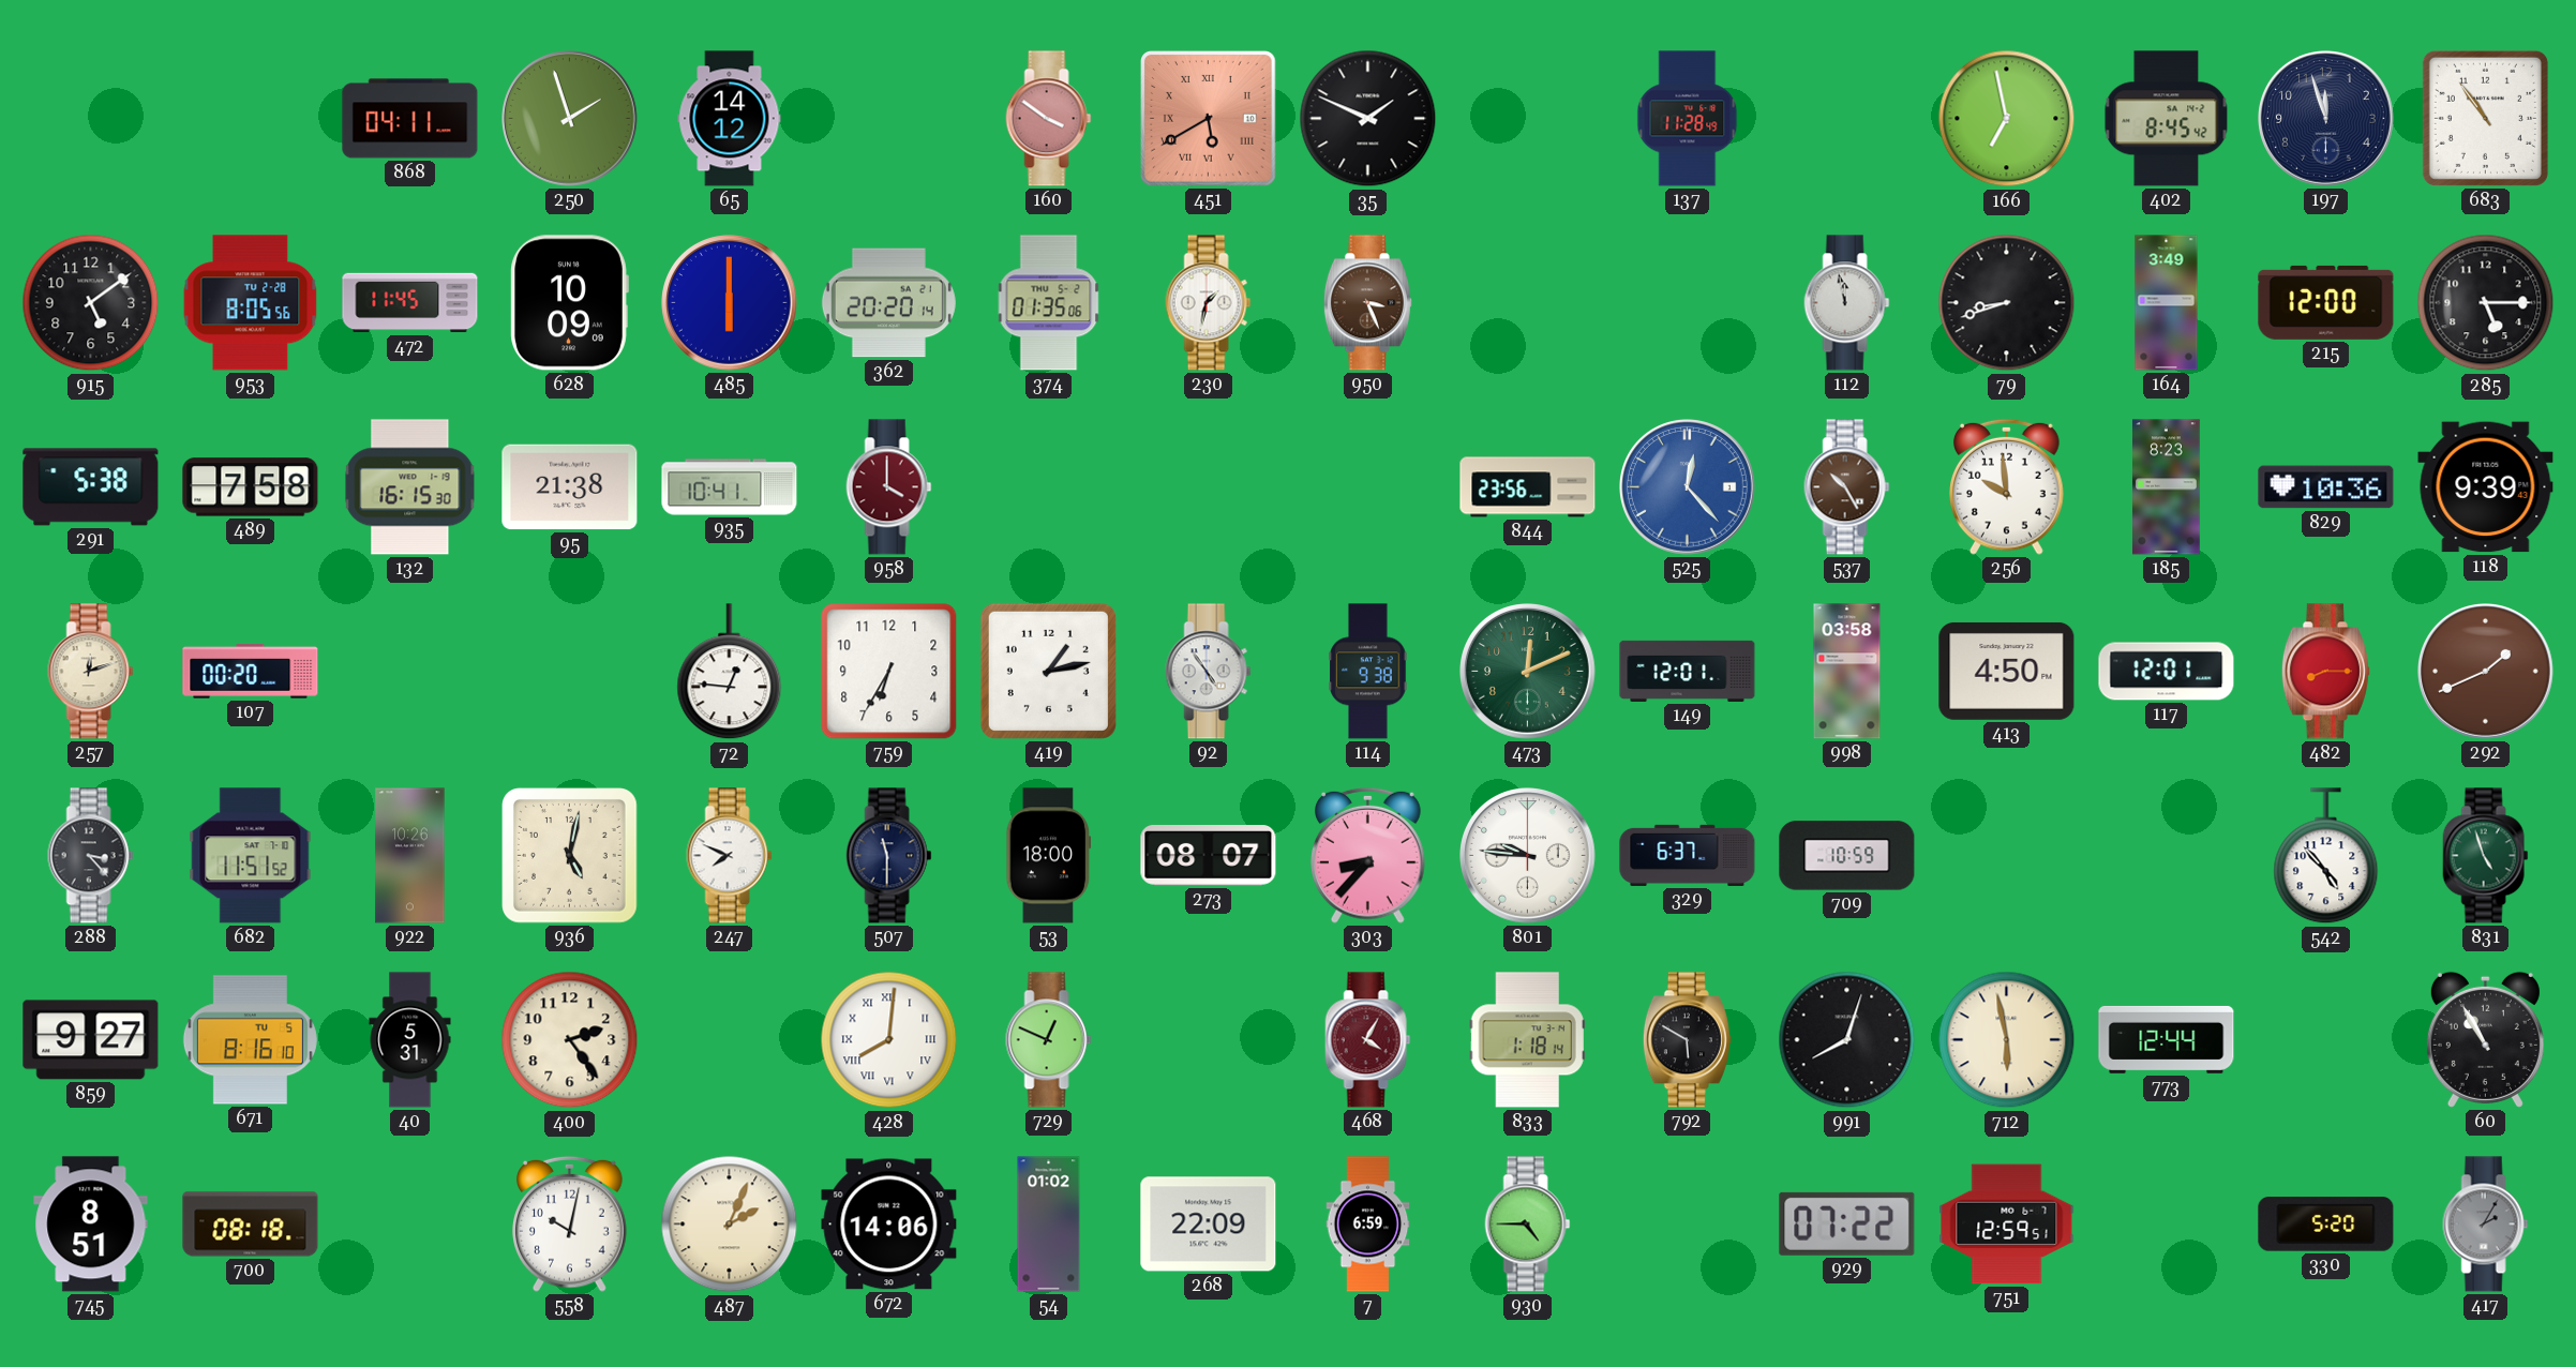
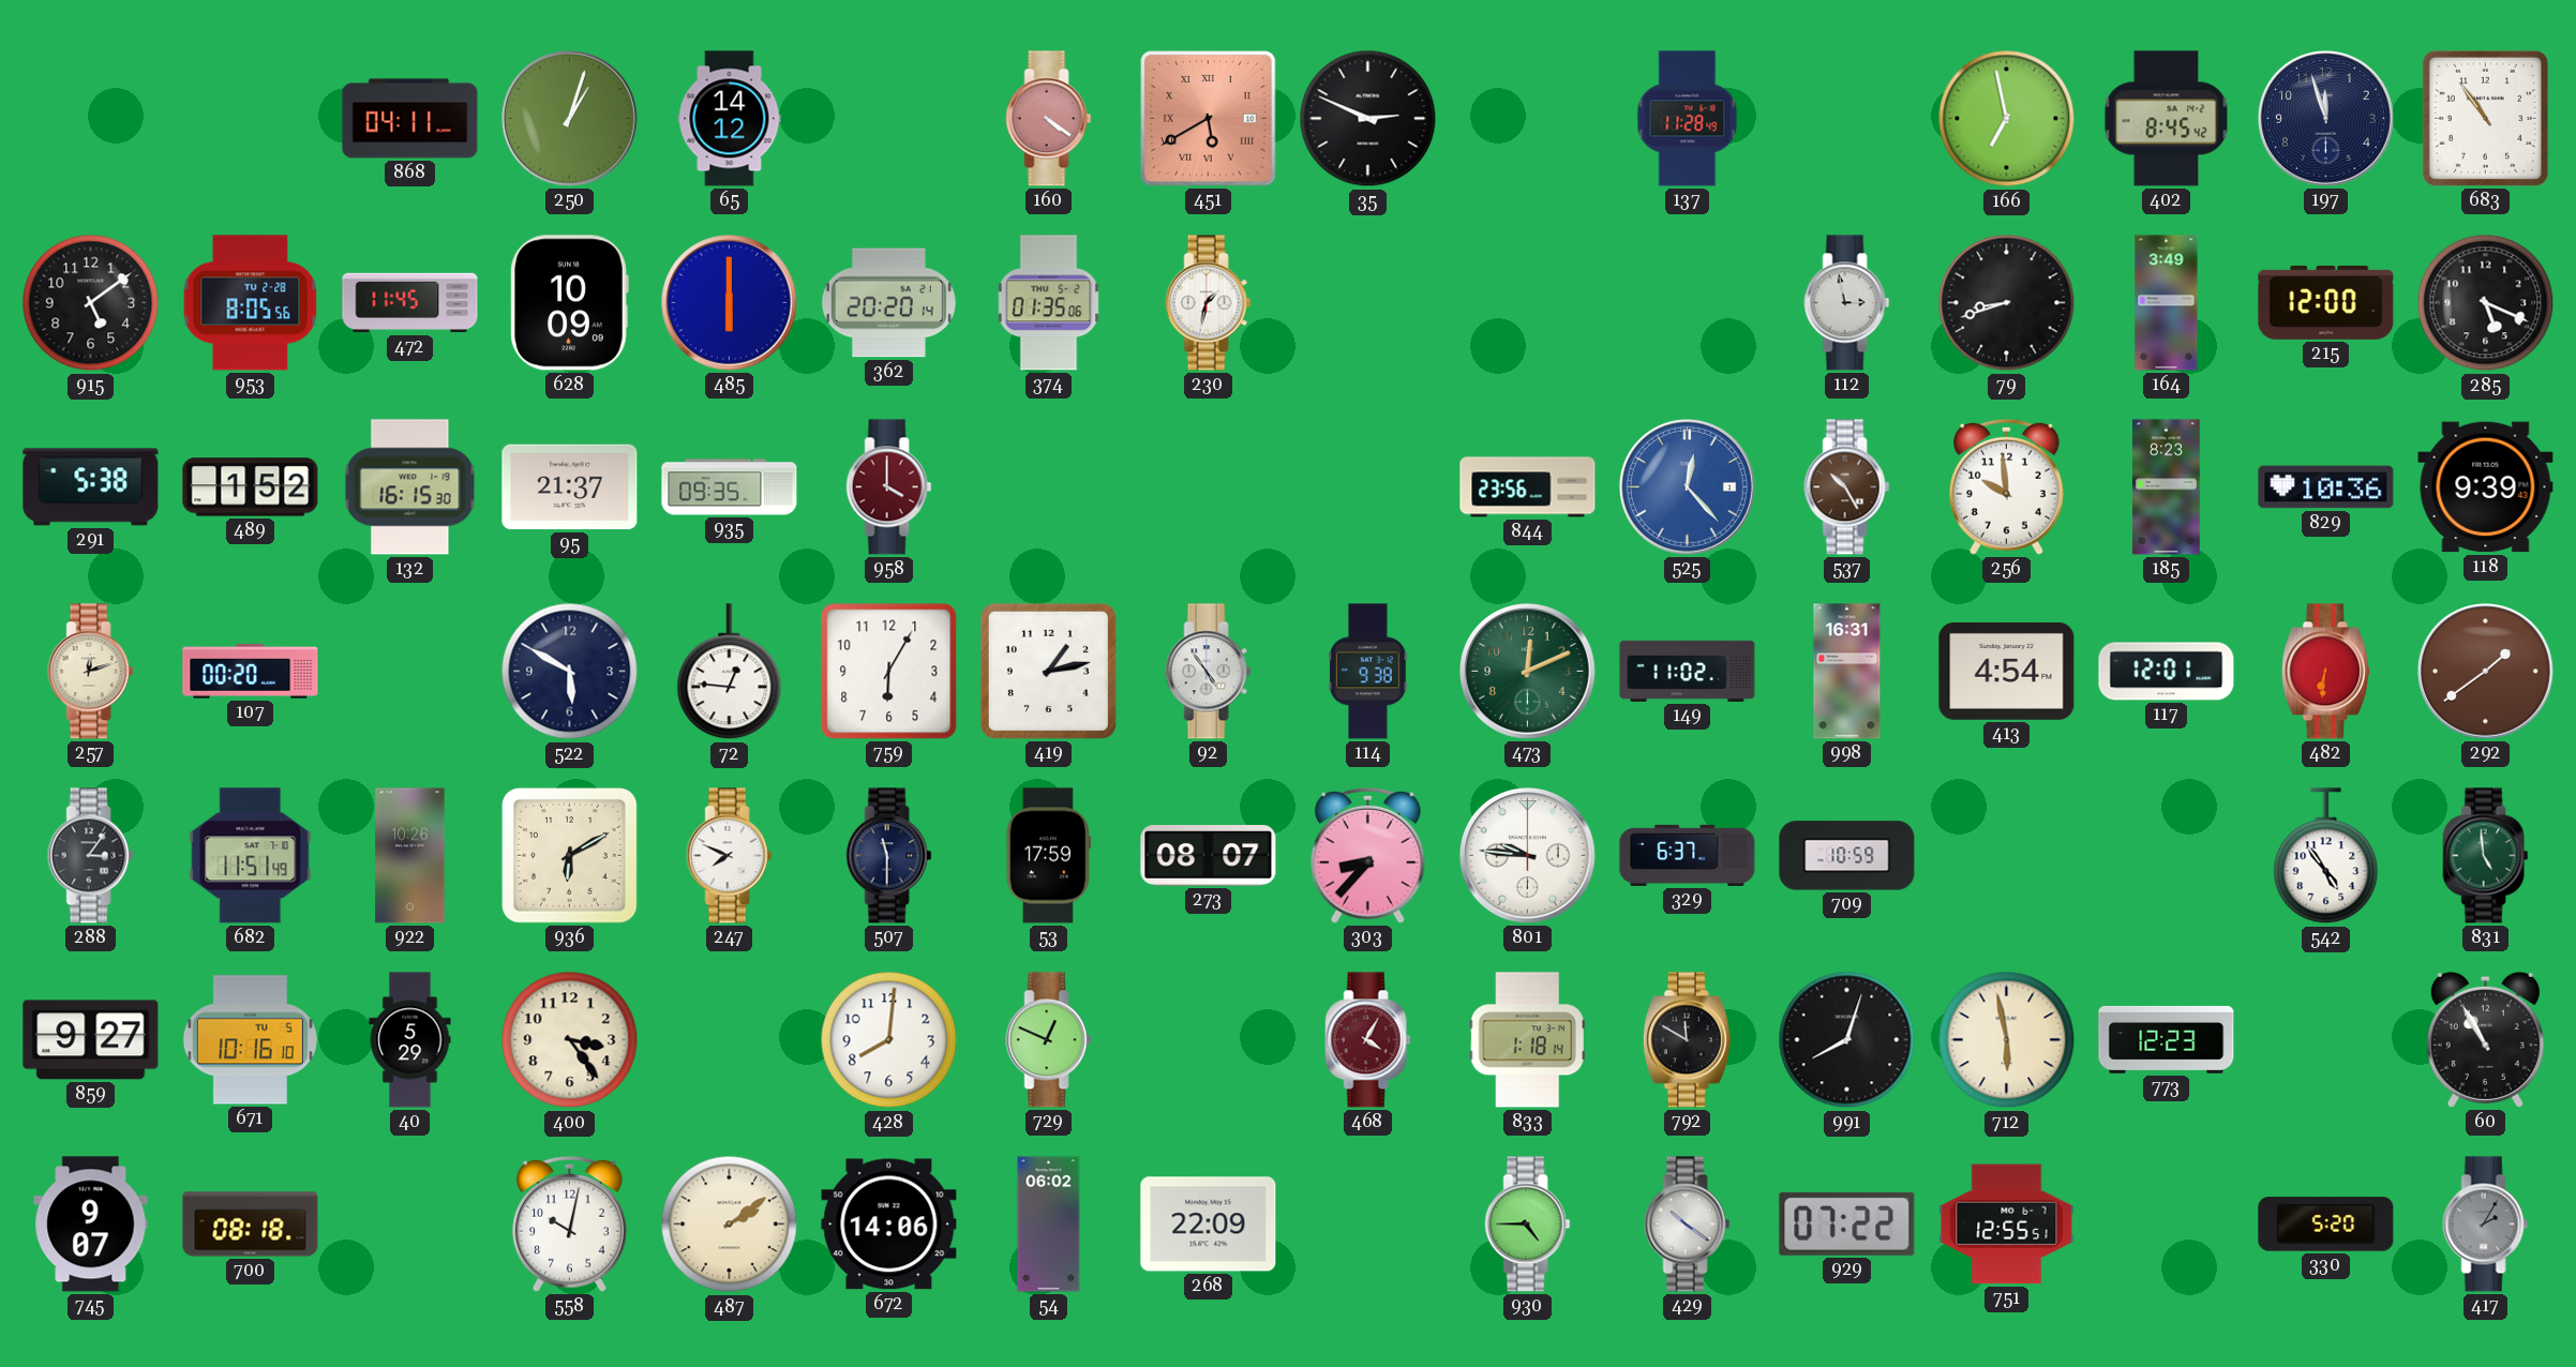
250: 1:57 -> 1:03
160: 3:51 -> 4:21
35: 1:49 -> 2:49
950: 3:26 -> none
112: 11:58 -> 2:58
285: 5:15 -> 5:19
489: 7:58 -> 1:52
95: 21:38 -> 21:37
935: 10:41 -> 09:35
522: none -> 5:50
759: 6:35 -> 6:05
149: 12:01 -> 11:02
998: 03:58 -> 16:31
413: 4:50 -> 4:54
482: 8:15 -> 6:31
292: 1:41 -> 1:39
288: 3:23 -> 3:06
682: 11:51:52 -> 11:51:49
936: 5:02 -> 6:10
53: 18:00 -> 17:59
542: 4:53 -> 4:54
831: 4:57 -> 4:59
671: 8:16 -> 10:16
40: 5:31 -> 5:29
400: 2:24 -> 3:24
428 numerals: Roman -> Arabic
792: 5:50 -> 11:50
773: 12:44 -> 12:23
745: 8:51 -> 9:07
487: 2:04 -> 2:09
54: 01:02 -> 06:02
7: 6:59 -> none
429: none -> 10:21
751: 12:59 -> 12:55
